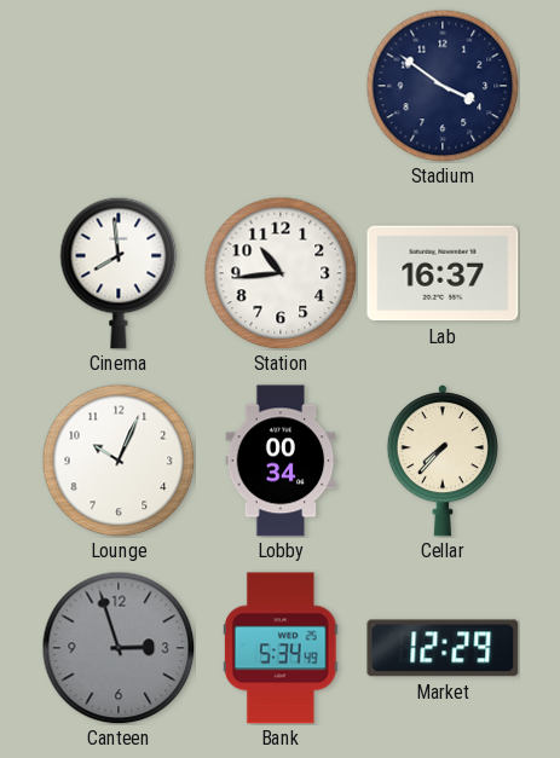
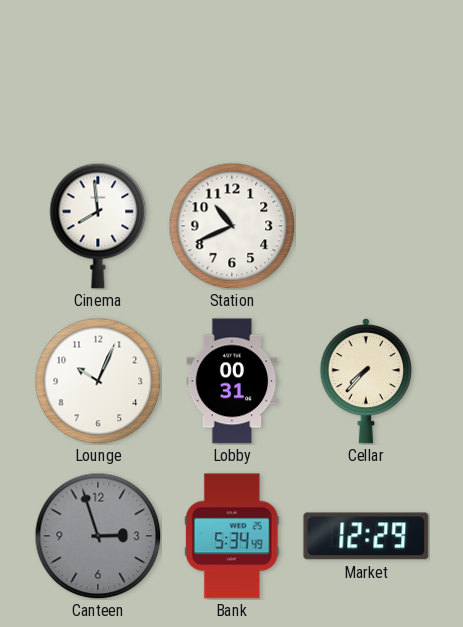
Stadium: 3:51 -> none
Station: 10:44 -> 10:41
Lab: 16:37 -> none
Lobby: 00:34 -> 00:31
